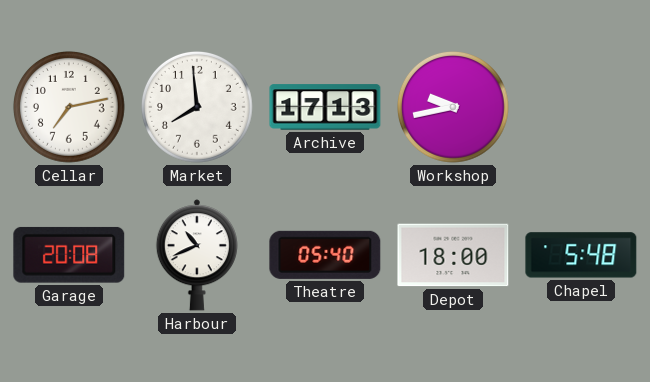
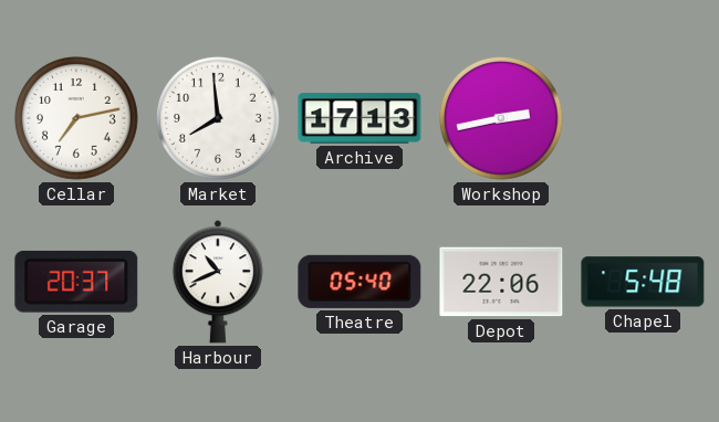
Workshop: 9:43 -> 2:43
Garage: 20:08 -> 20:37
Depot: 18:00 -> 22:06
